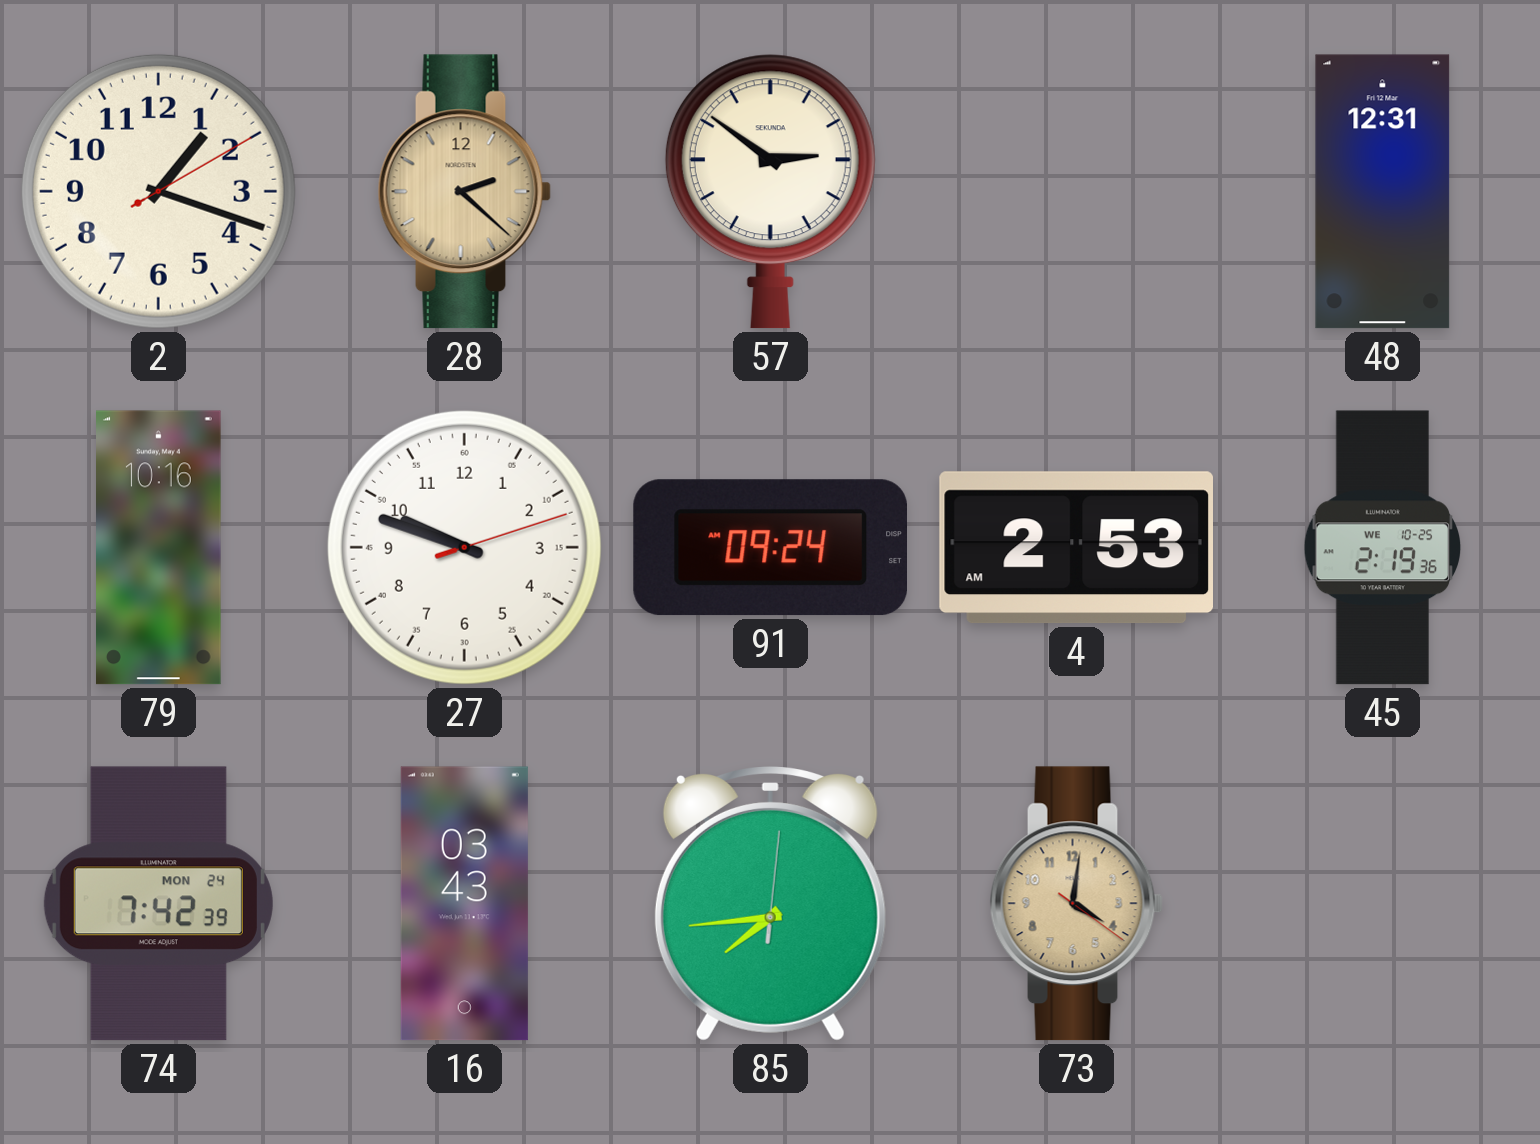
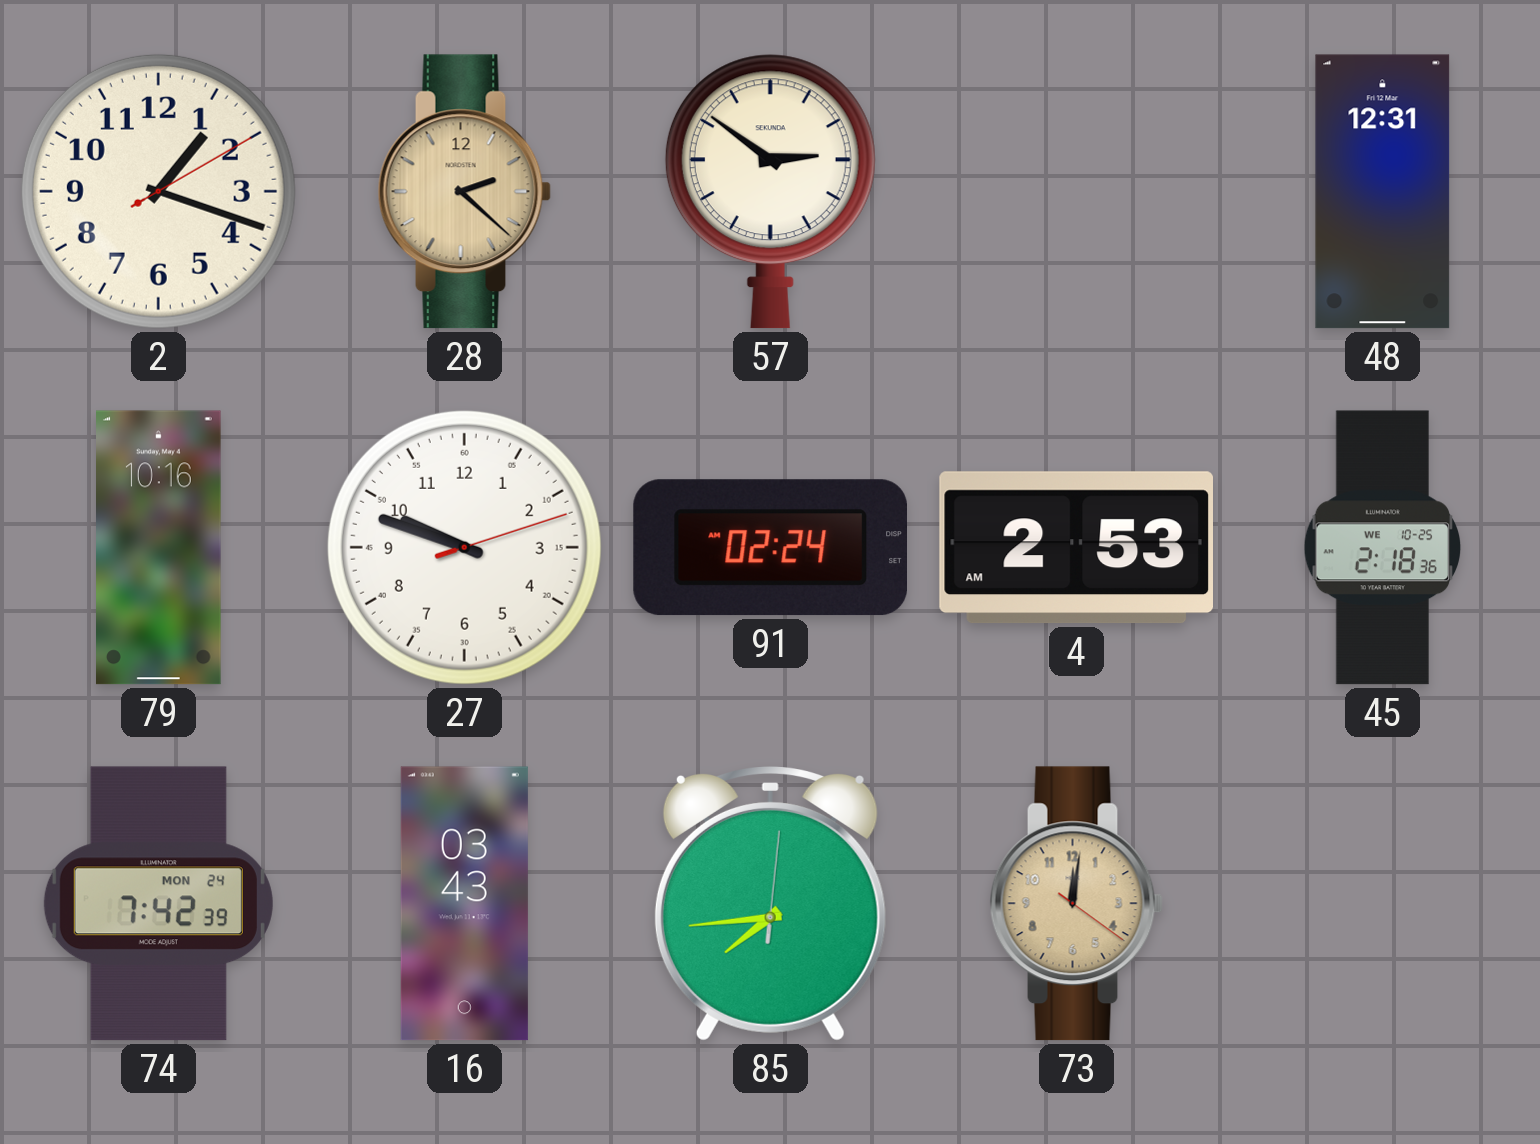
91: 09:24 -> 02:24
45: 2:19 -> 2:18
73: 4:01 -> 12:01
